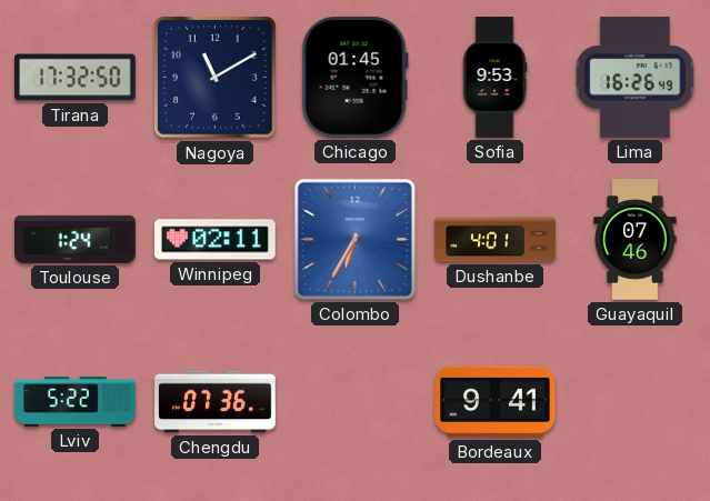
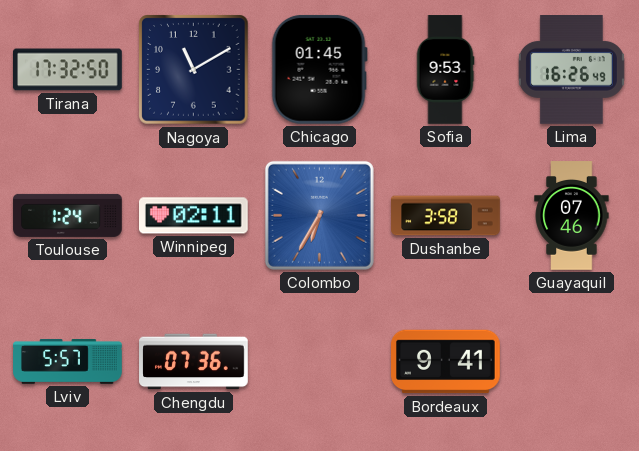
Dushanbe: 4:01 -> 3:58
Lviv: 5:22 -> 5:57
